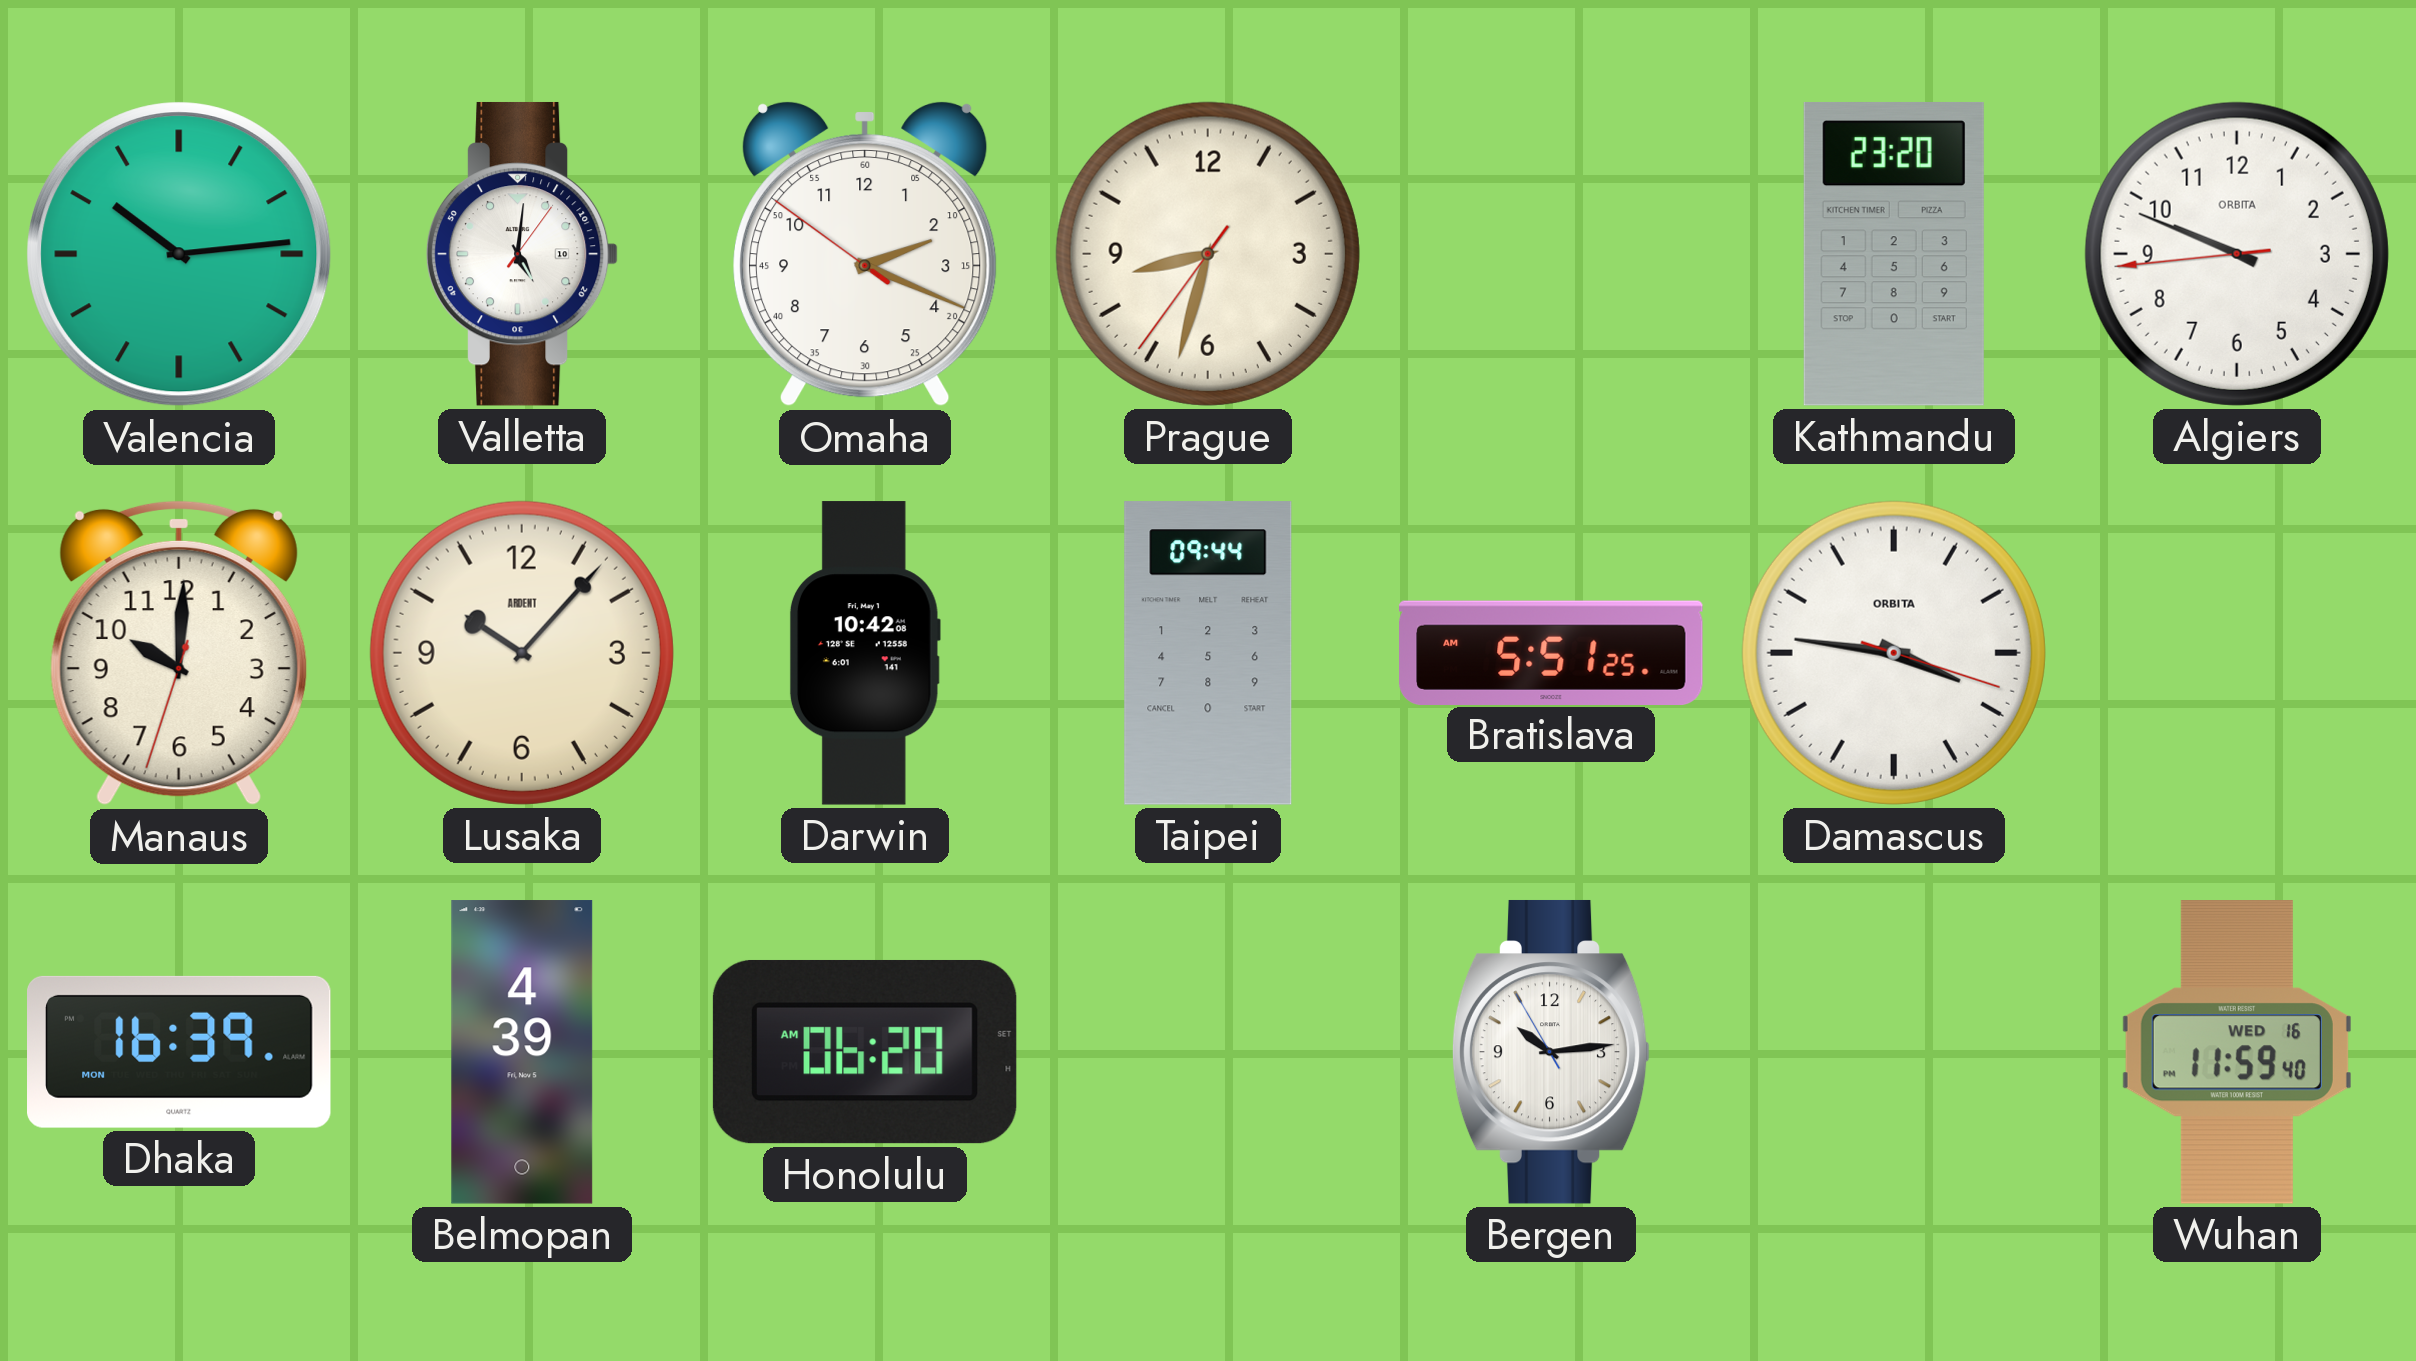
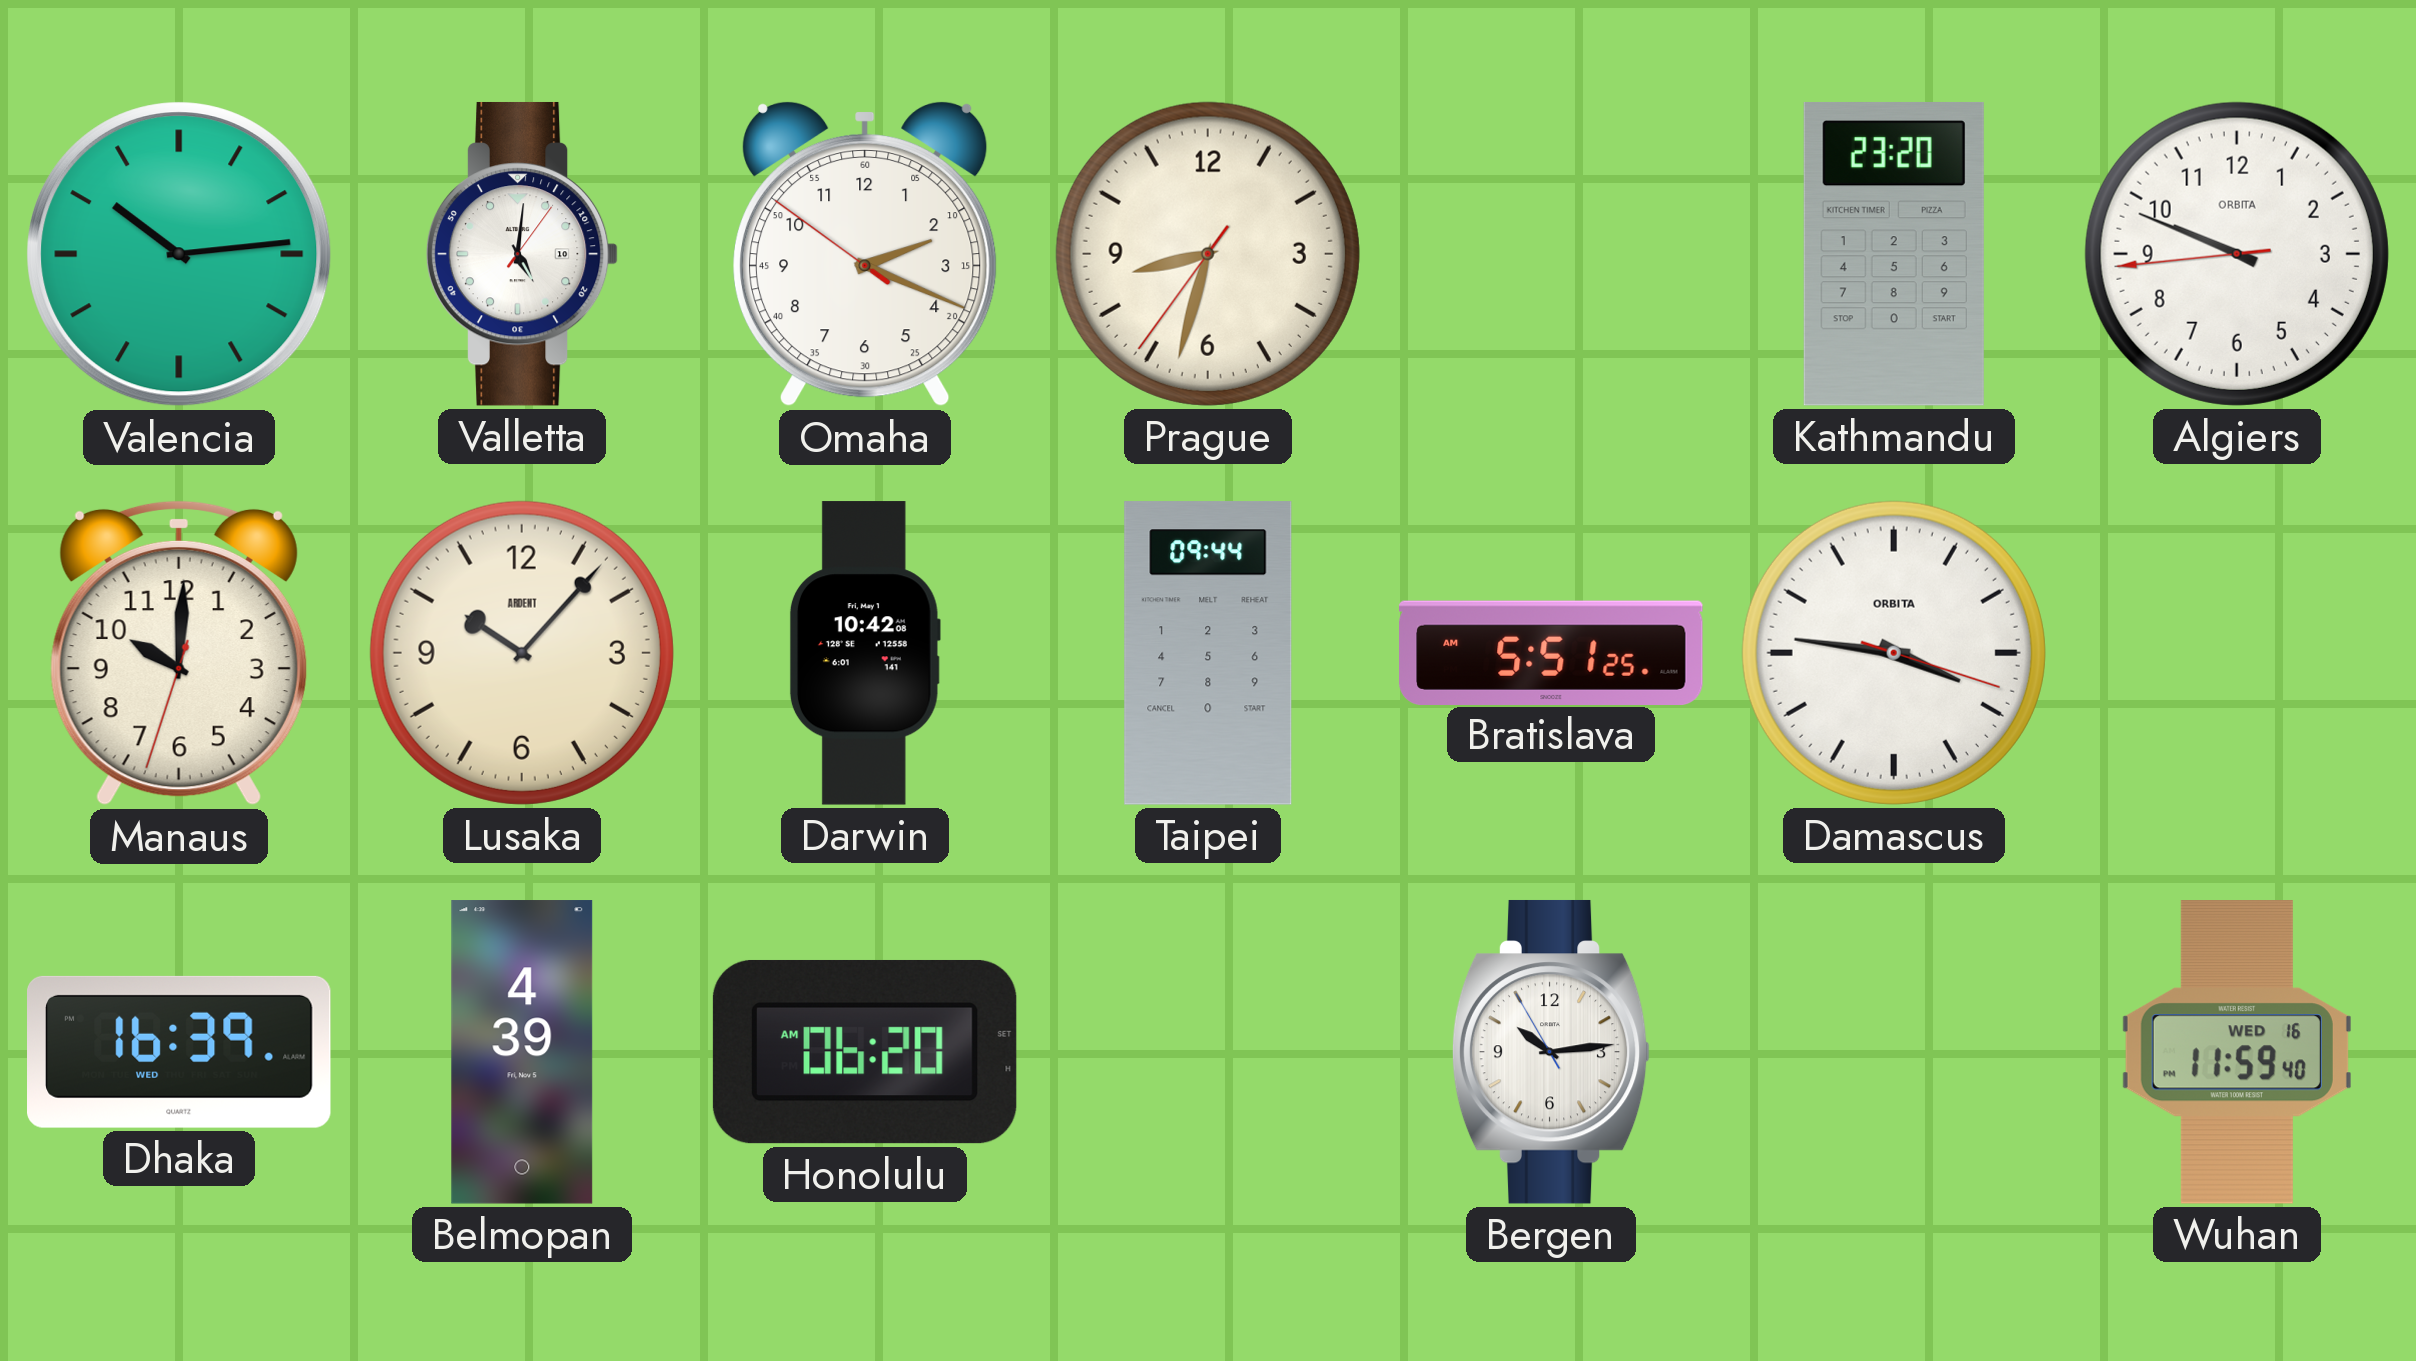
Dhaka date: MON -> WED
